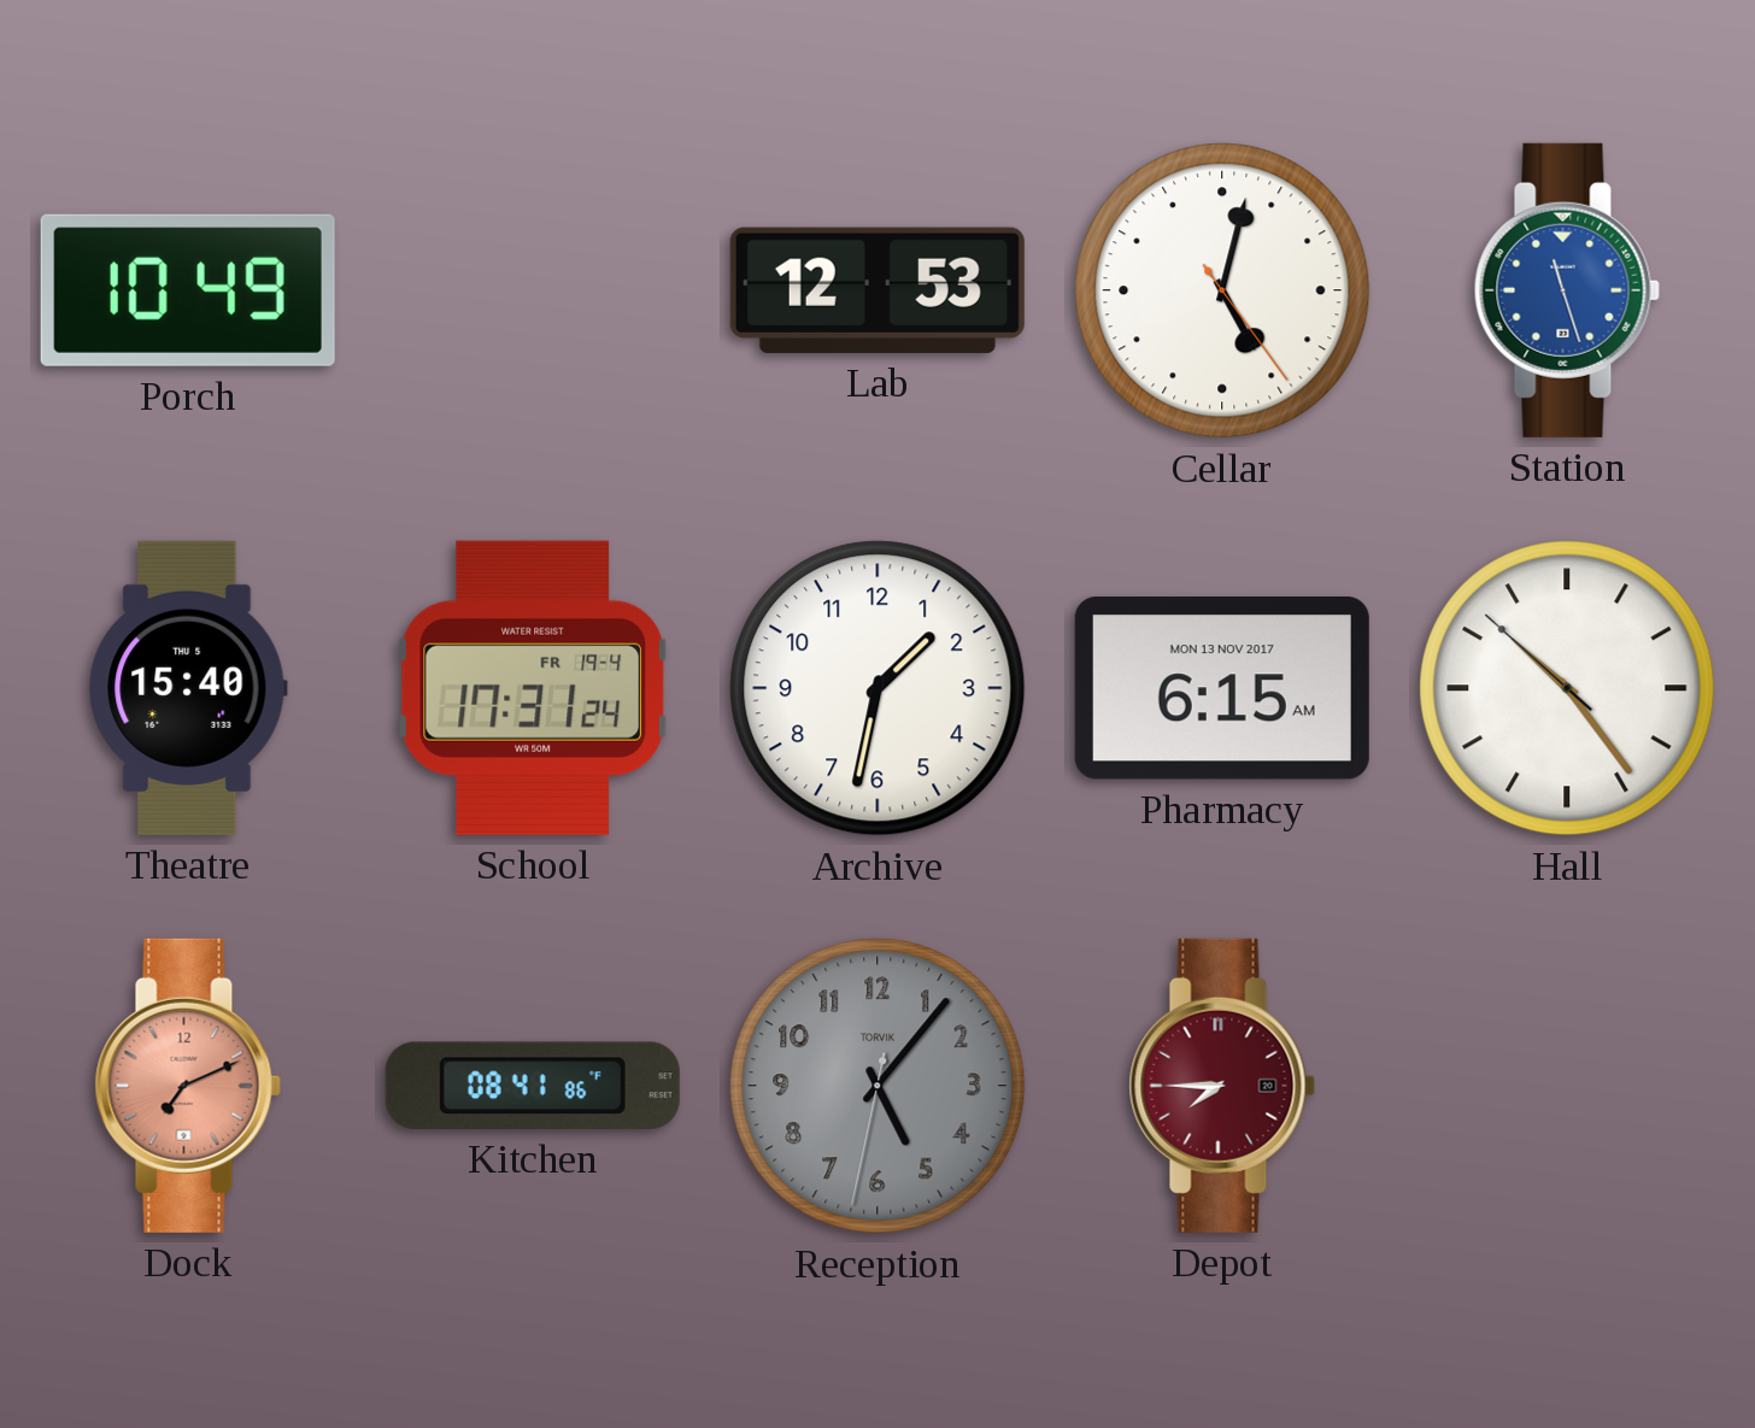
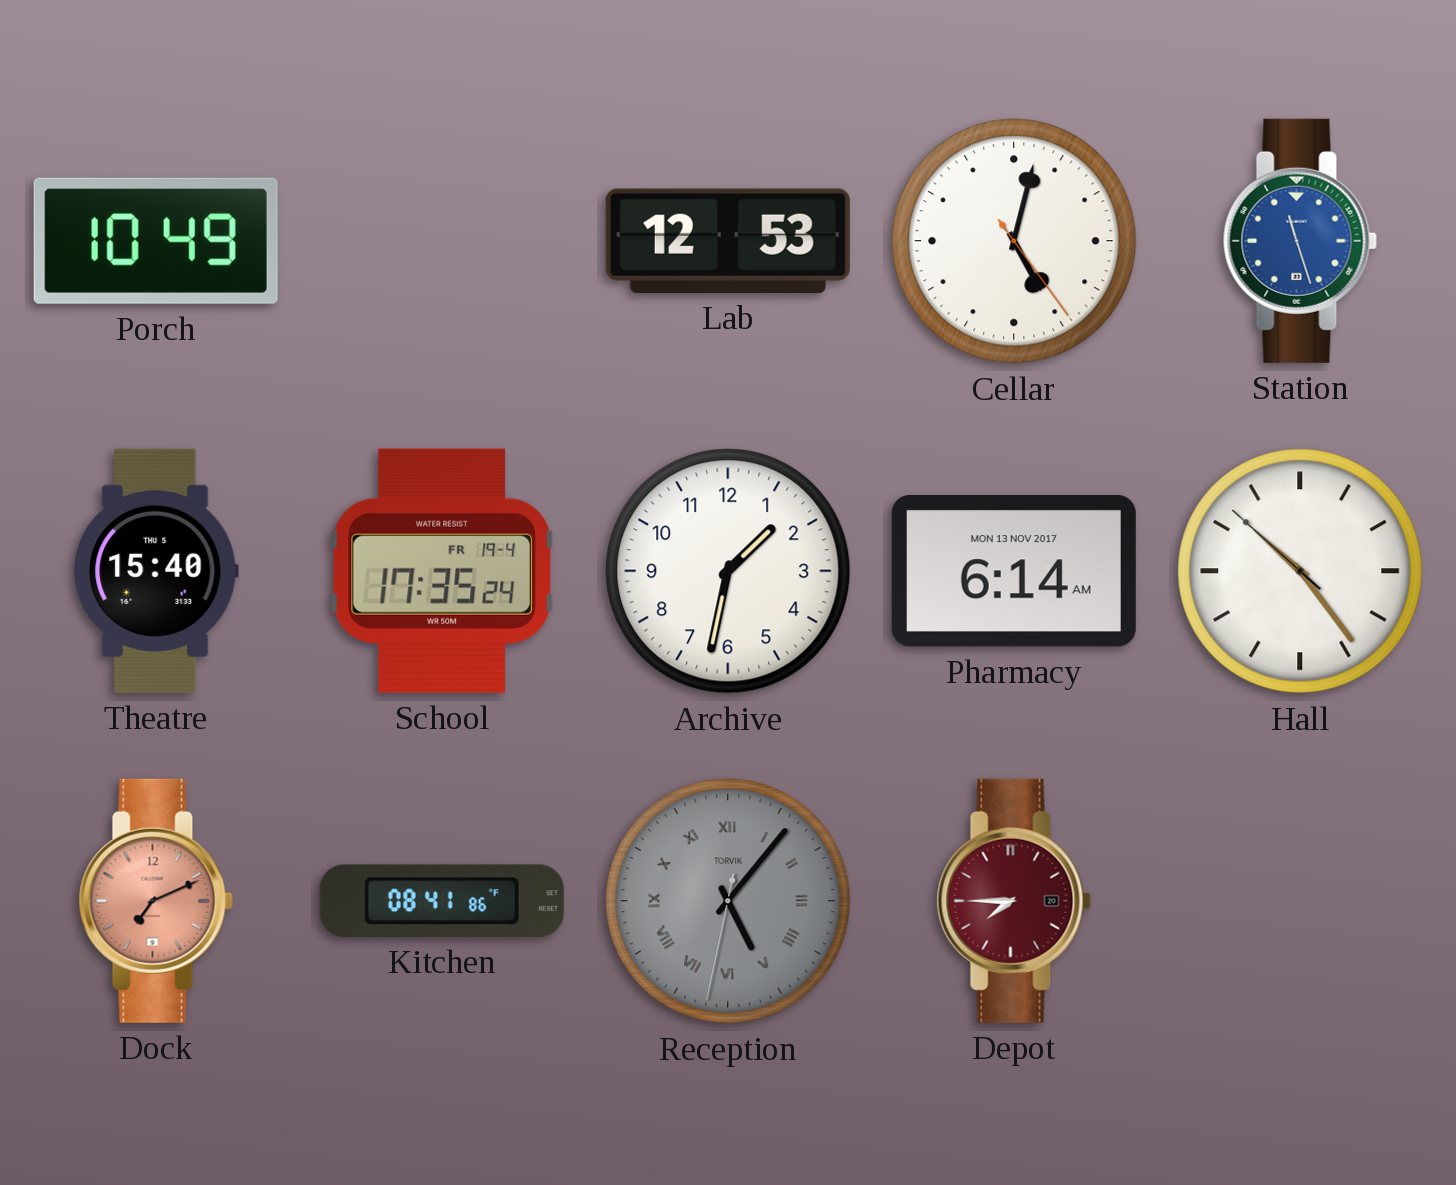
School: 17:31 -> 17:35
Pharmacy: 6:15 -> 6:14
Reception numerals: Arabic -> Roman
